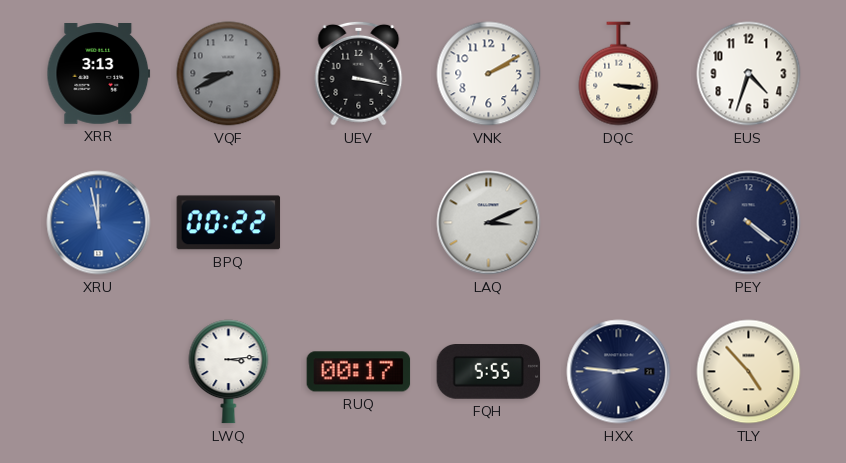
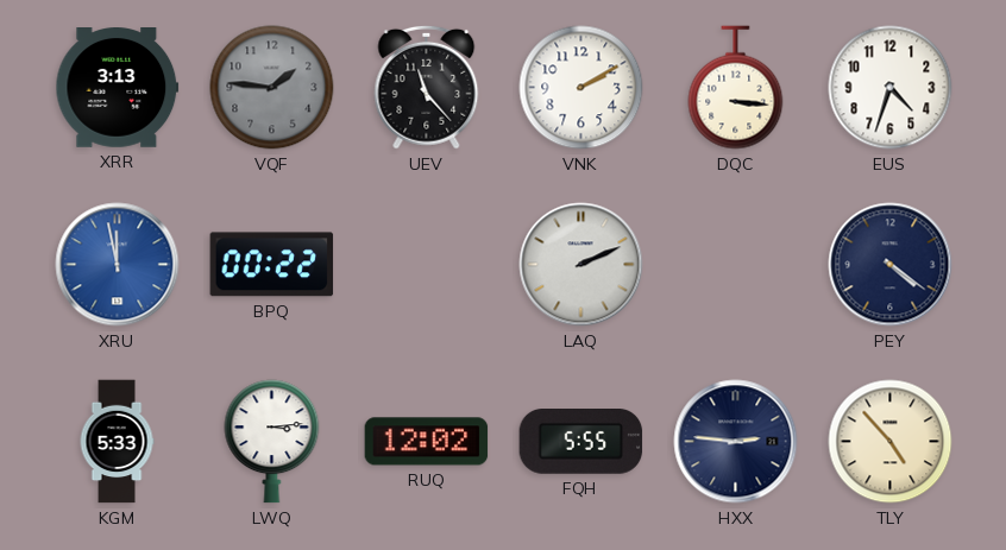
VQF: 8:41 -> 1:46
UEV: 3:17 -> 11:23
LAQ: 3:11 -> 2:11
KGM: none -> 5:33
RUQ: 00:17 -> 12:02
